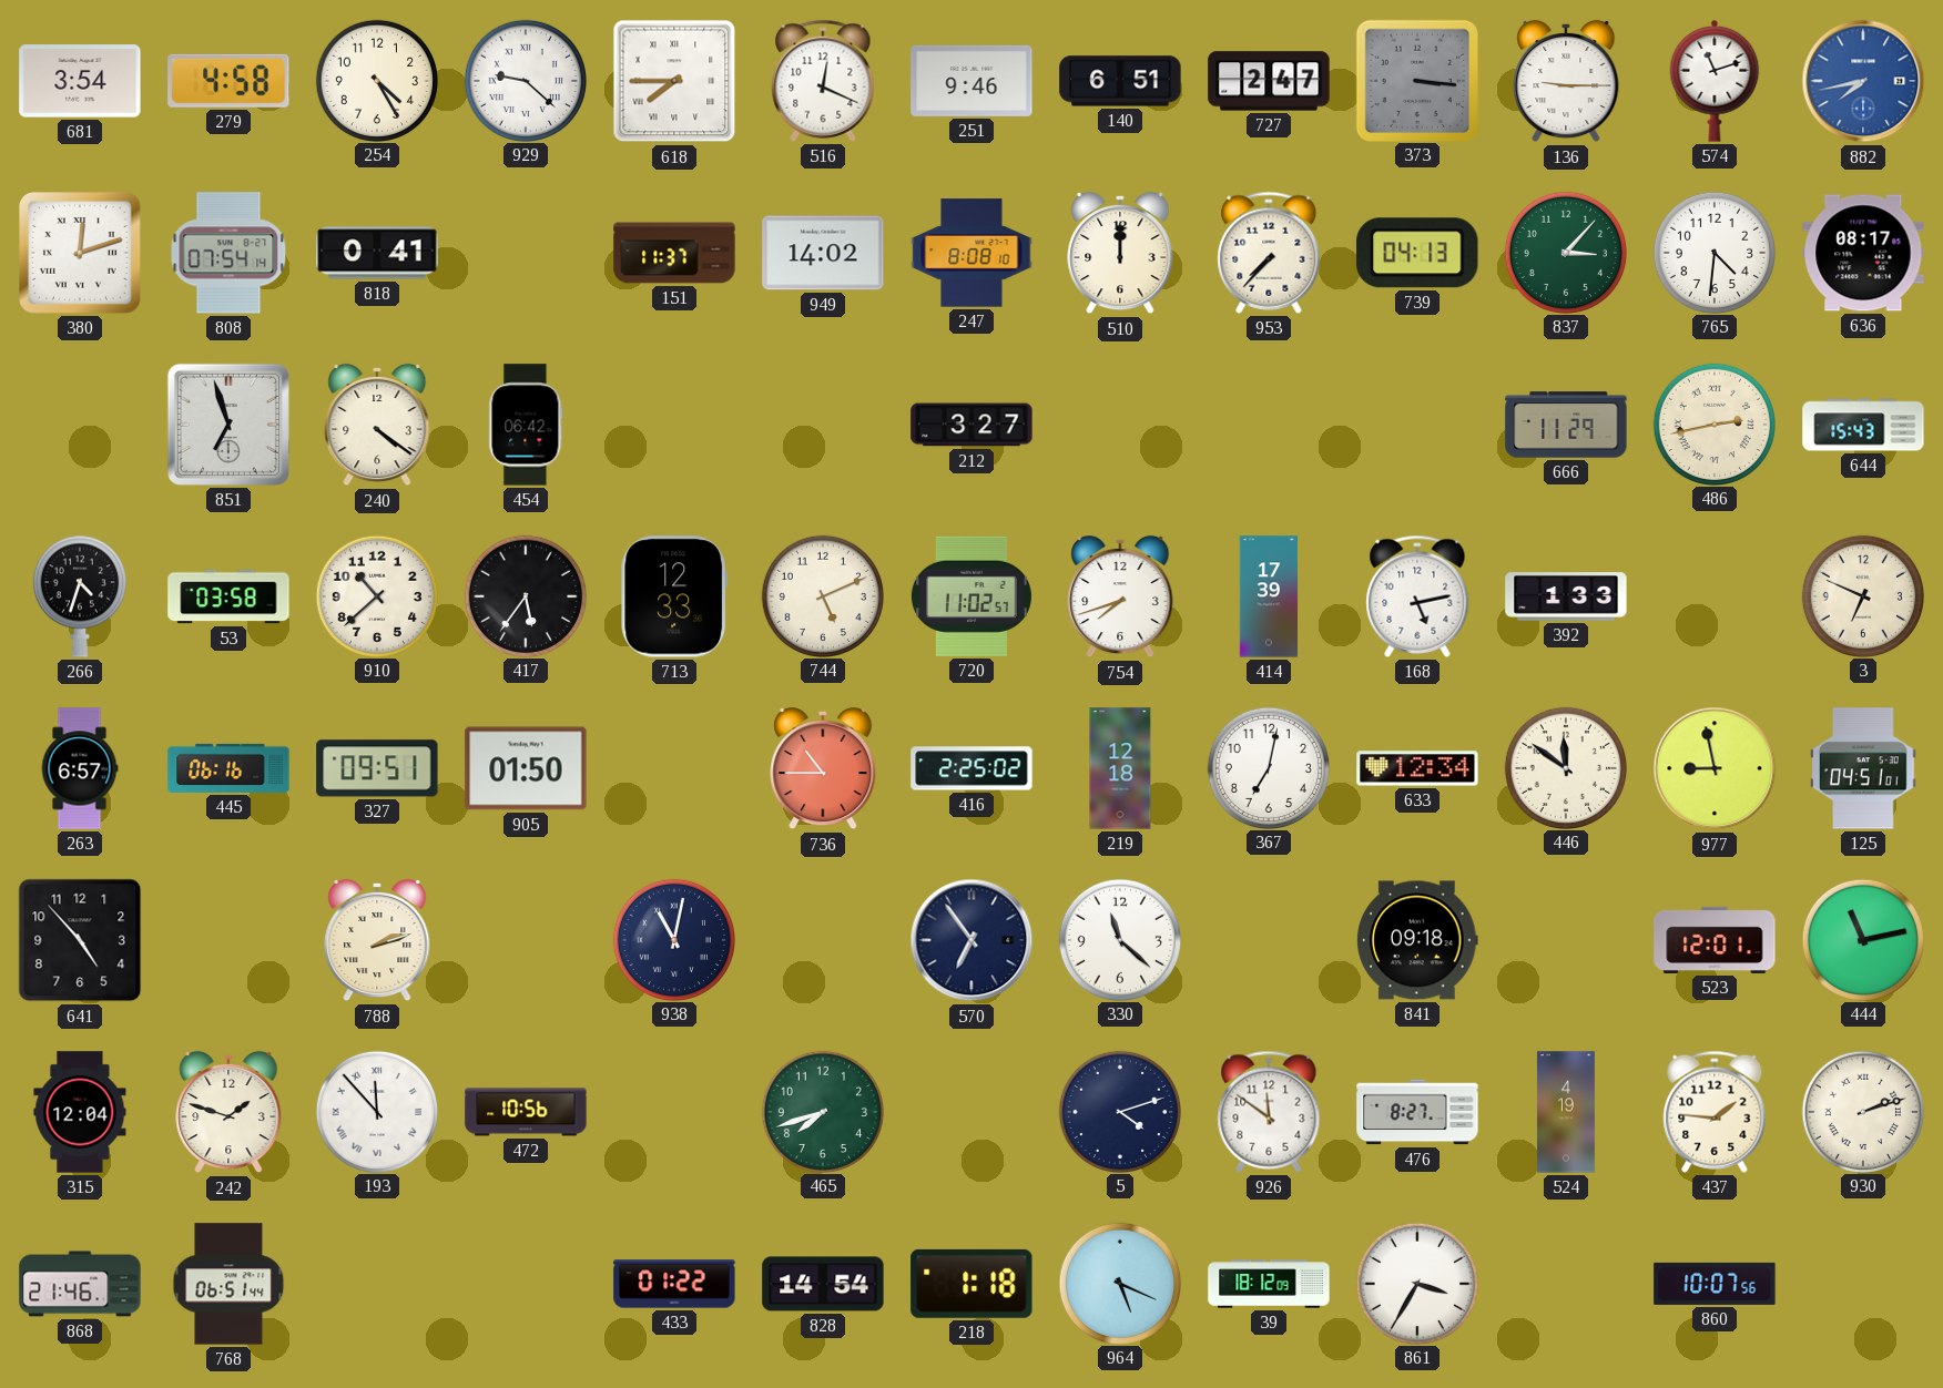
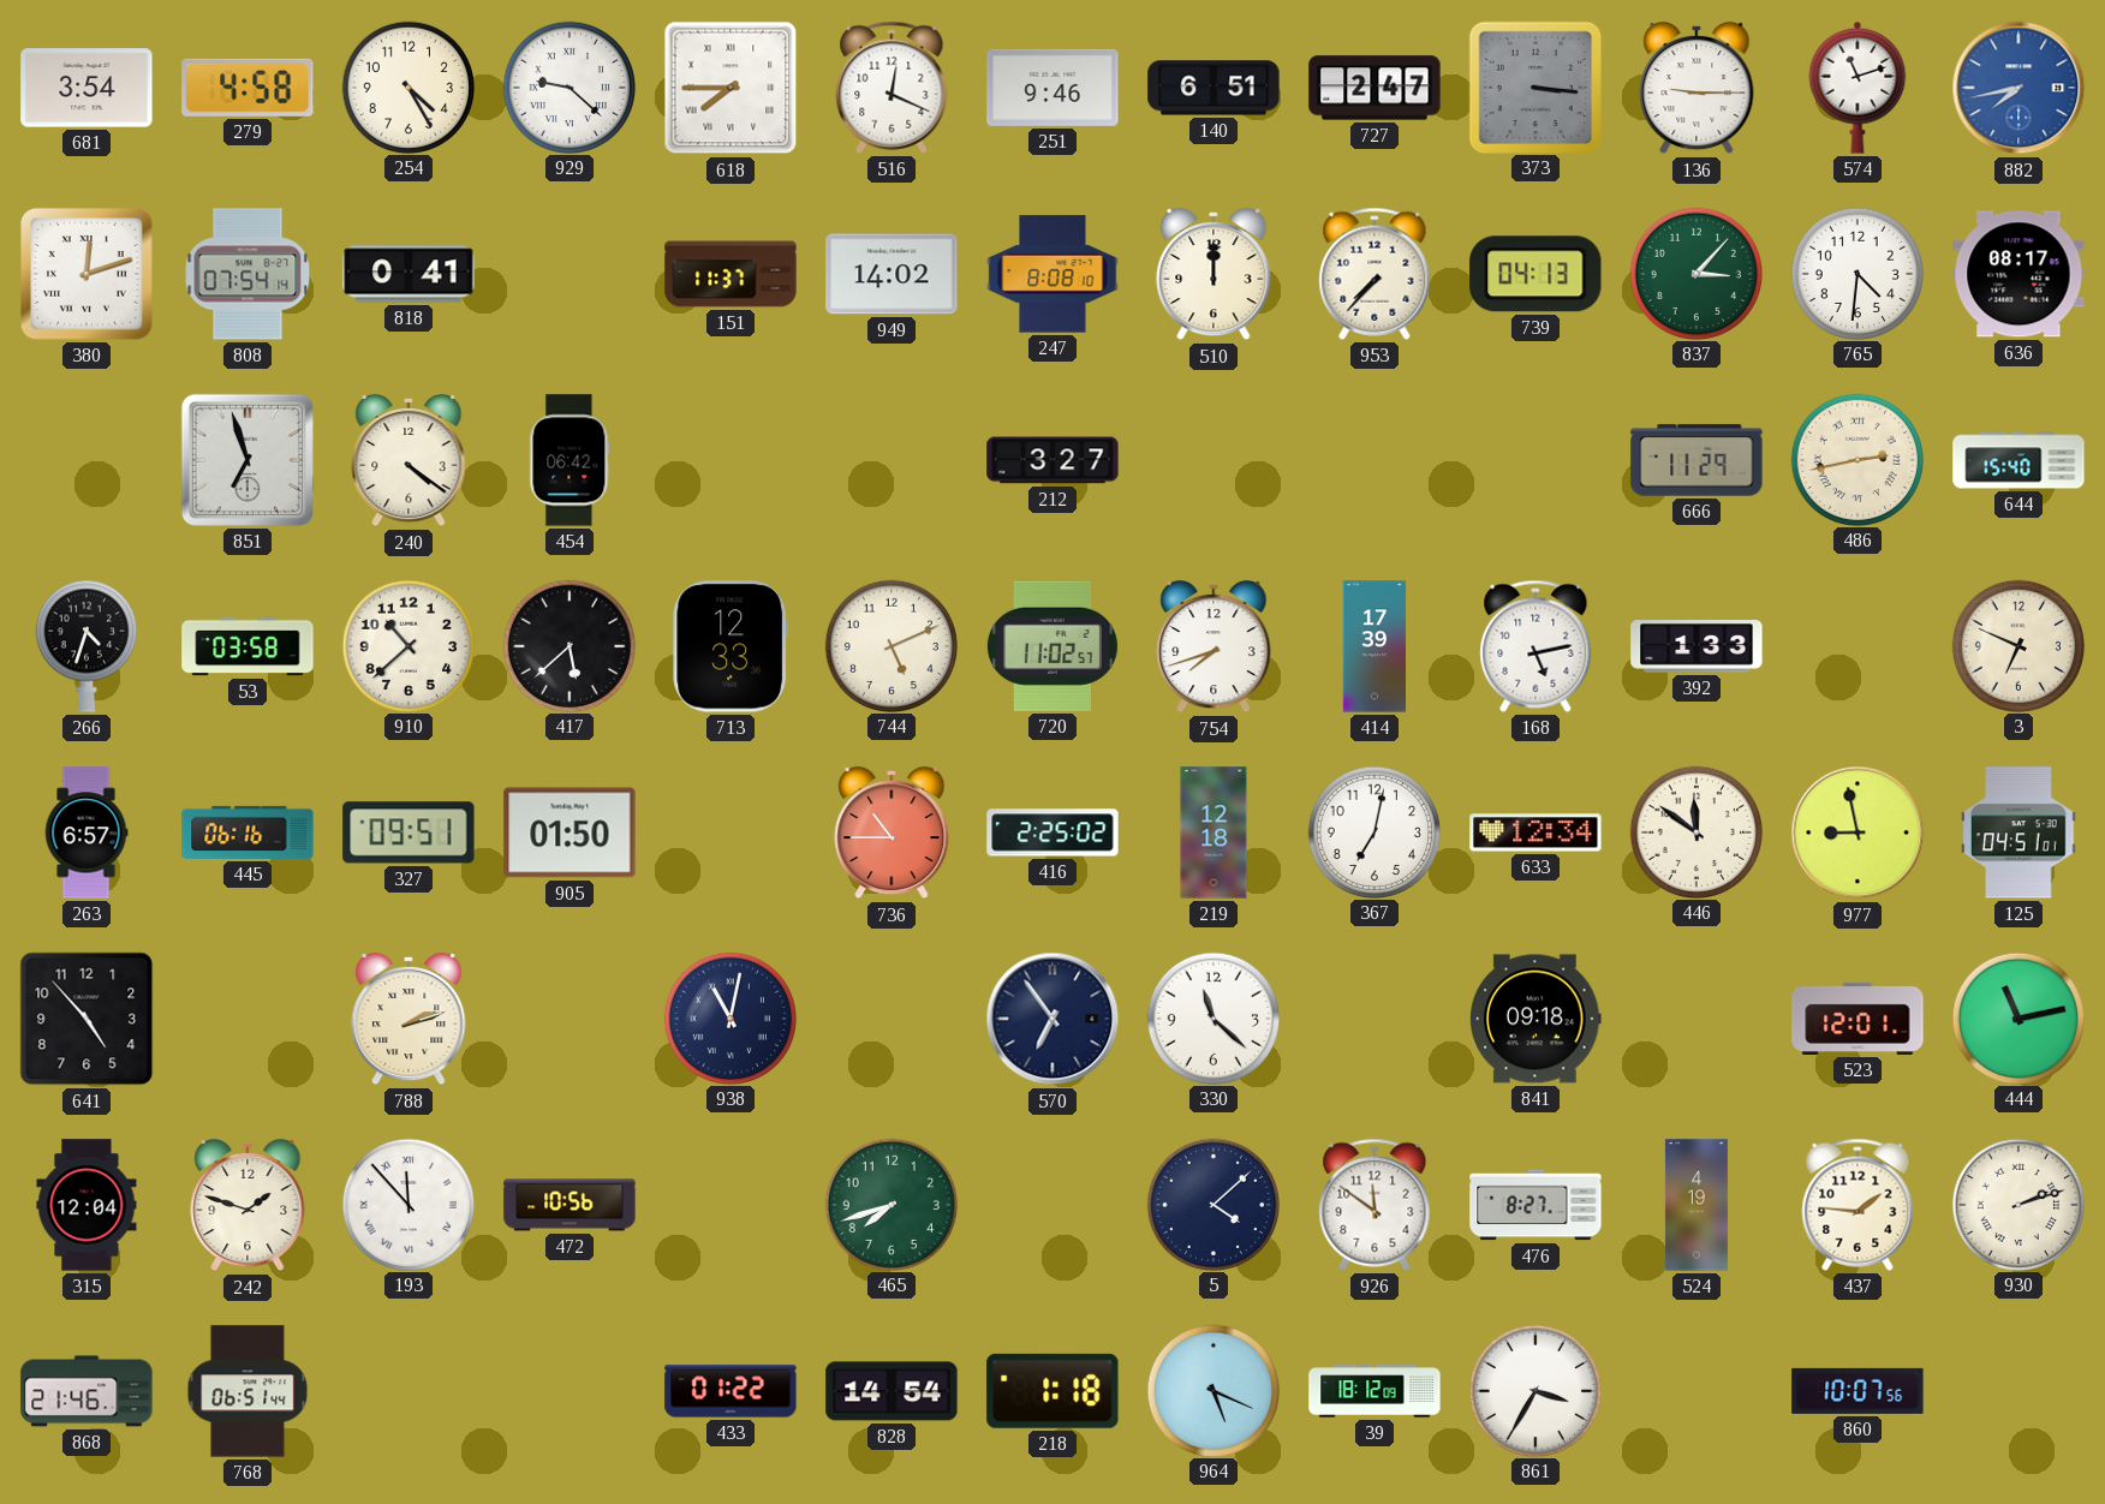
644: 15:43 -> 15:40
417: 5:36 -> 5:38
5: 4:12 -> 4:08
